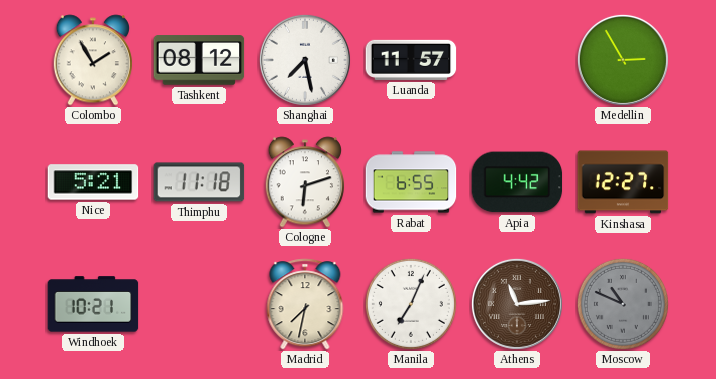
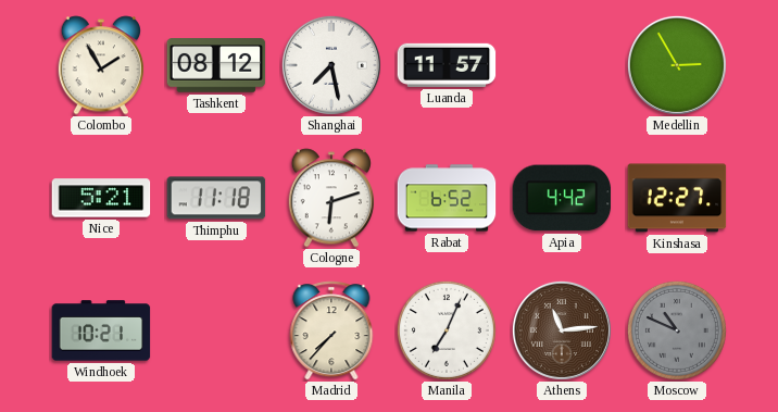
Rabat: 6:55 -> 6:52
Madrid: 7:32 -> 7:37
